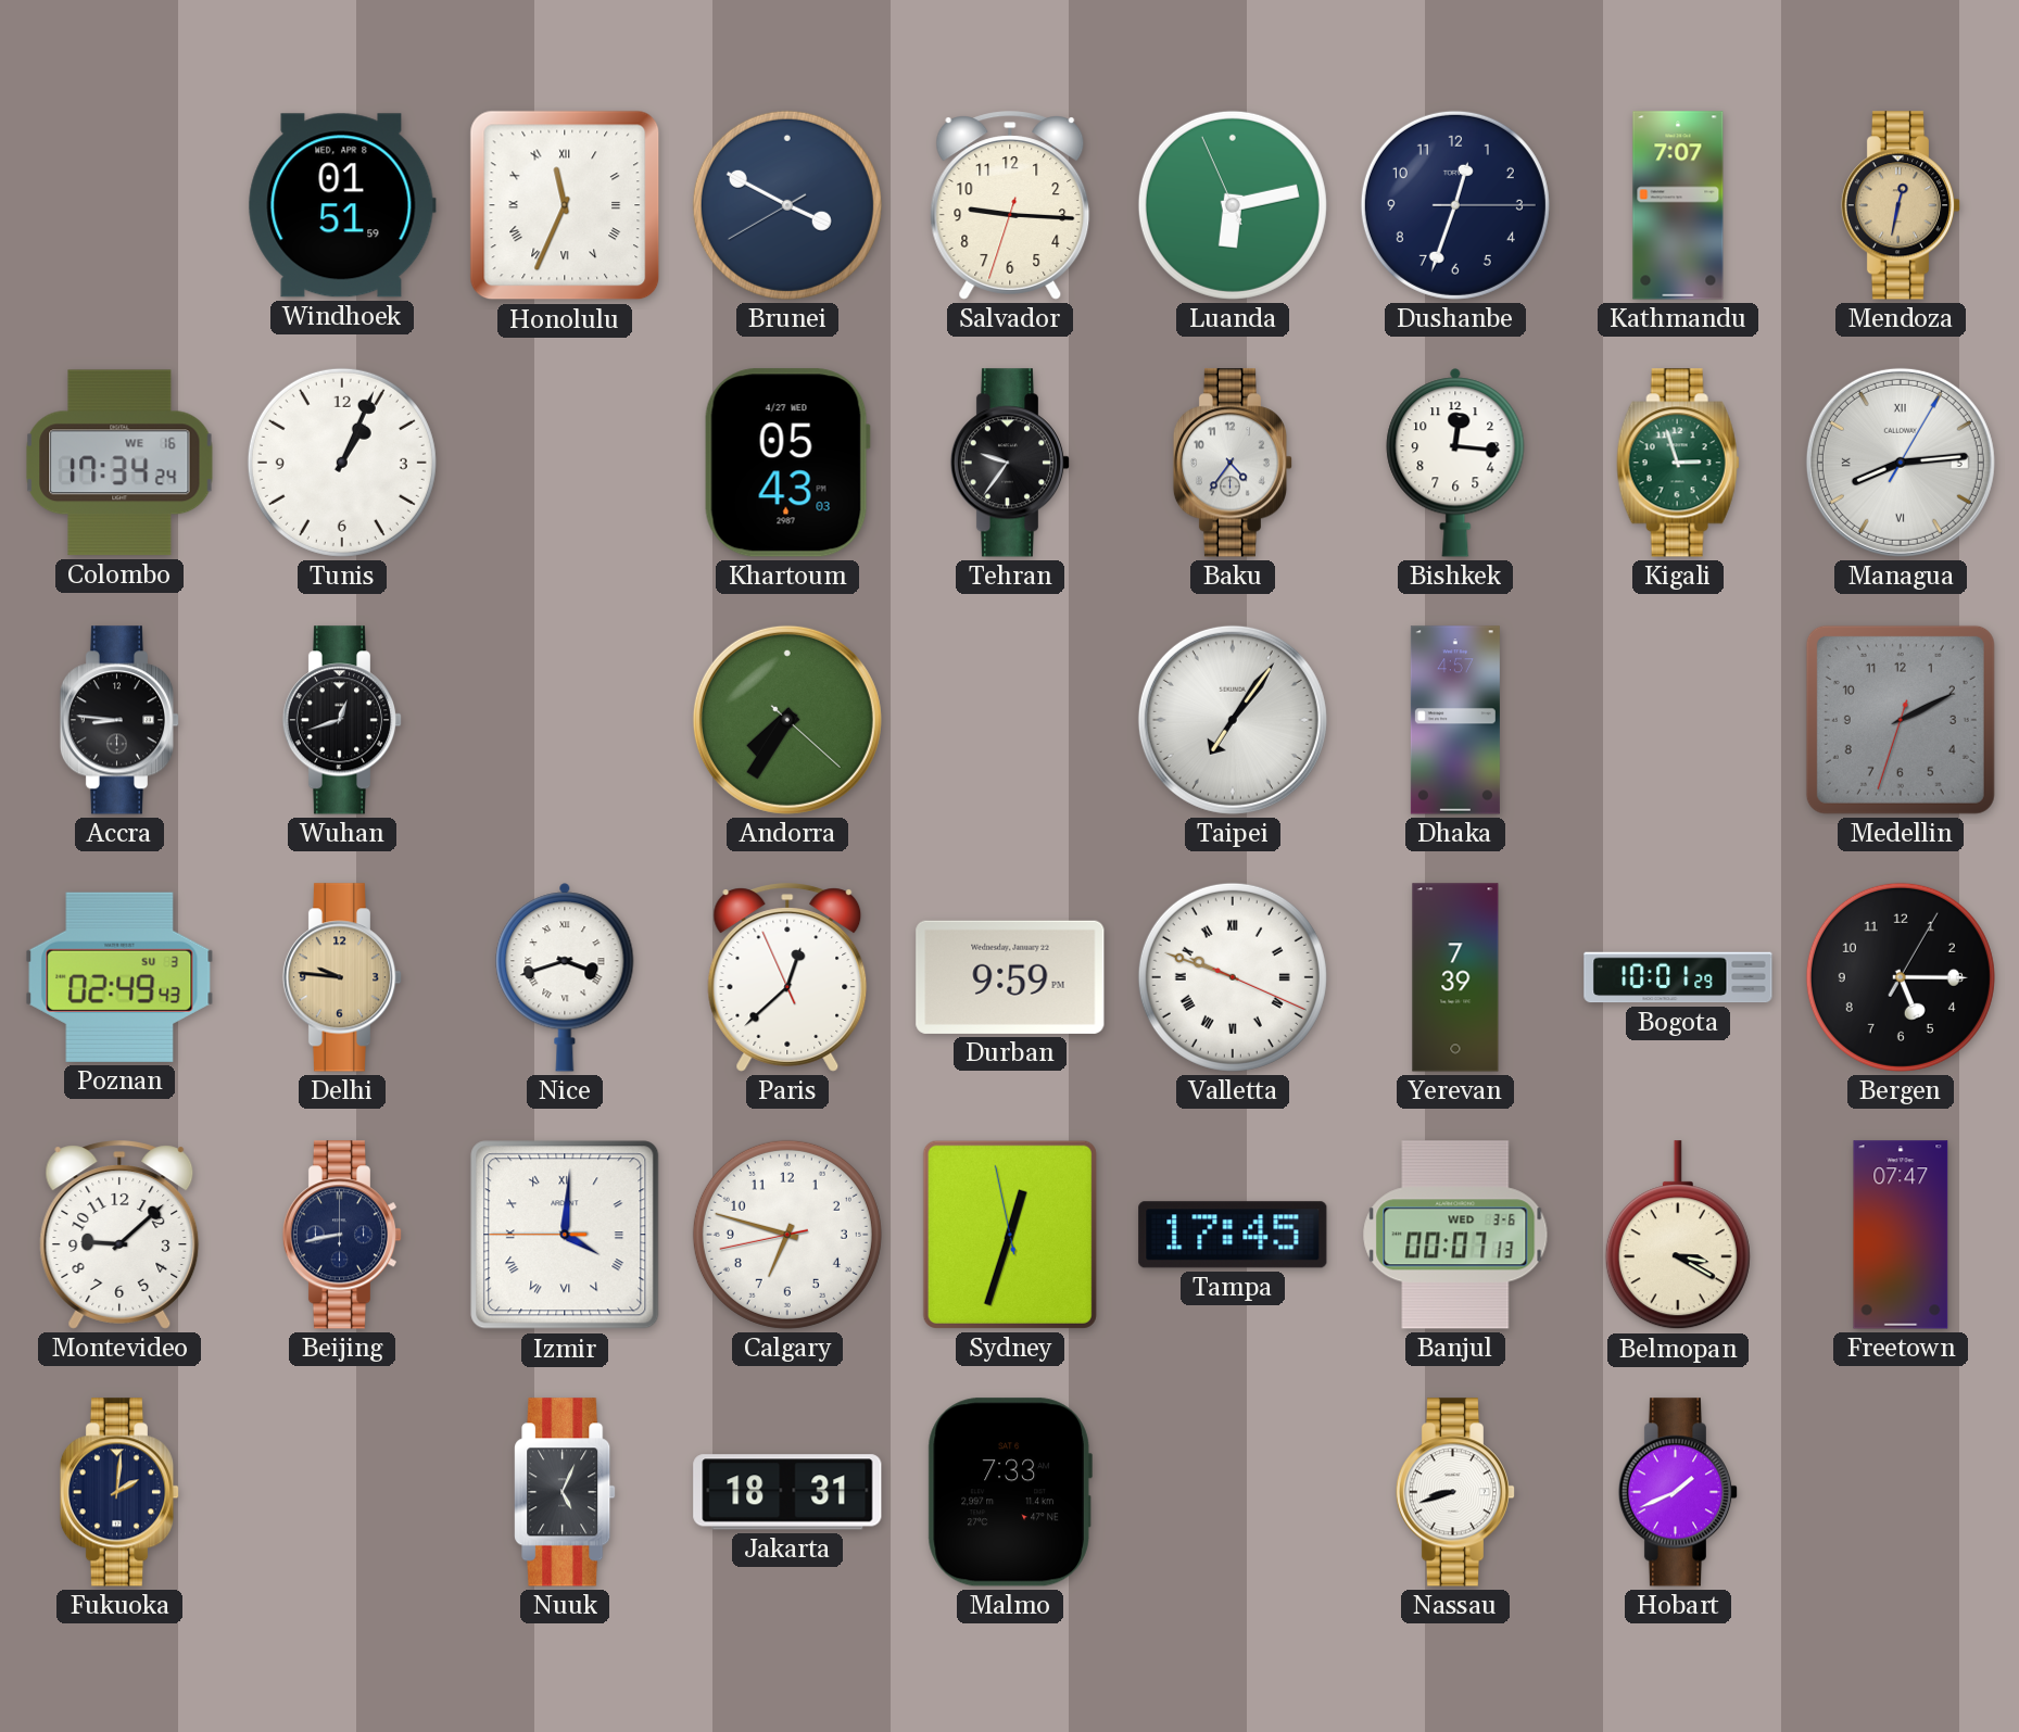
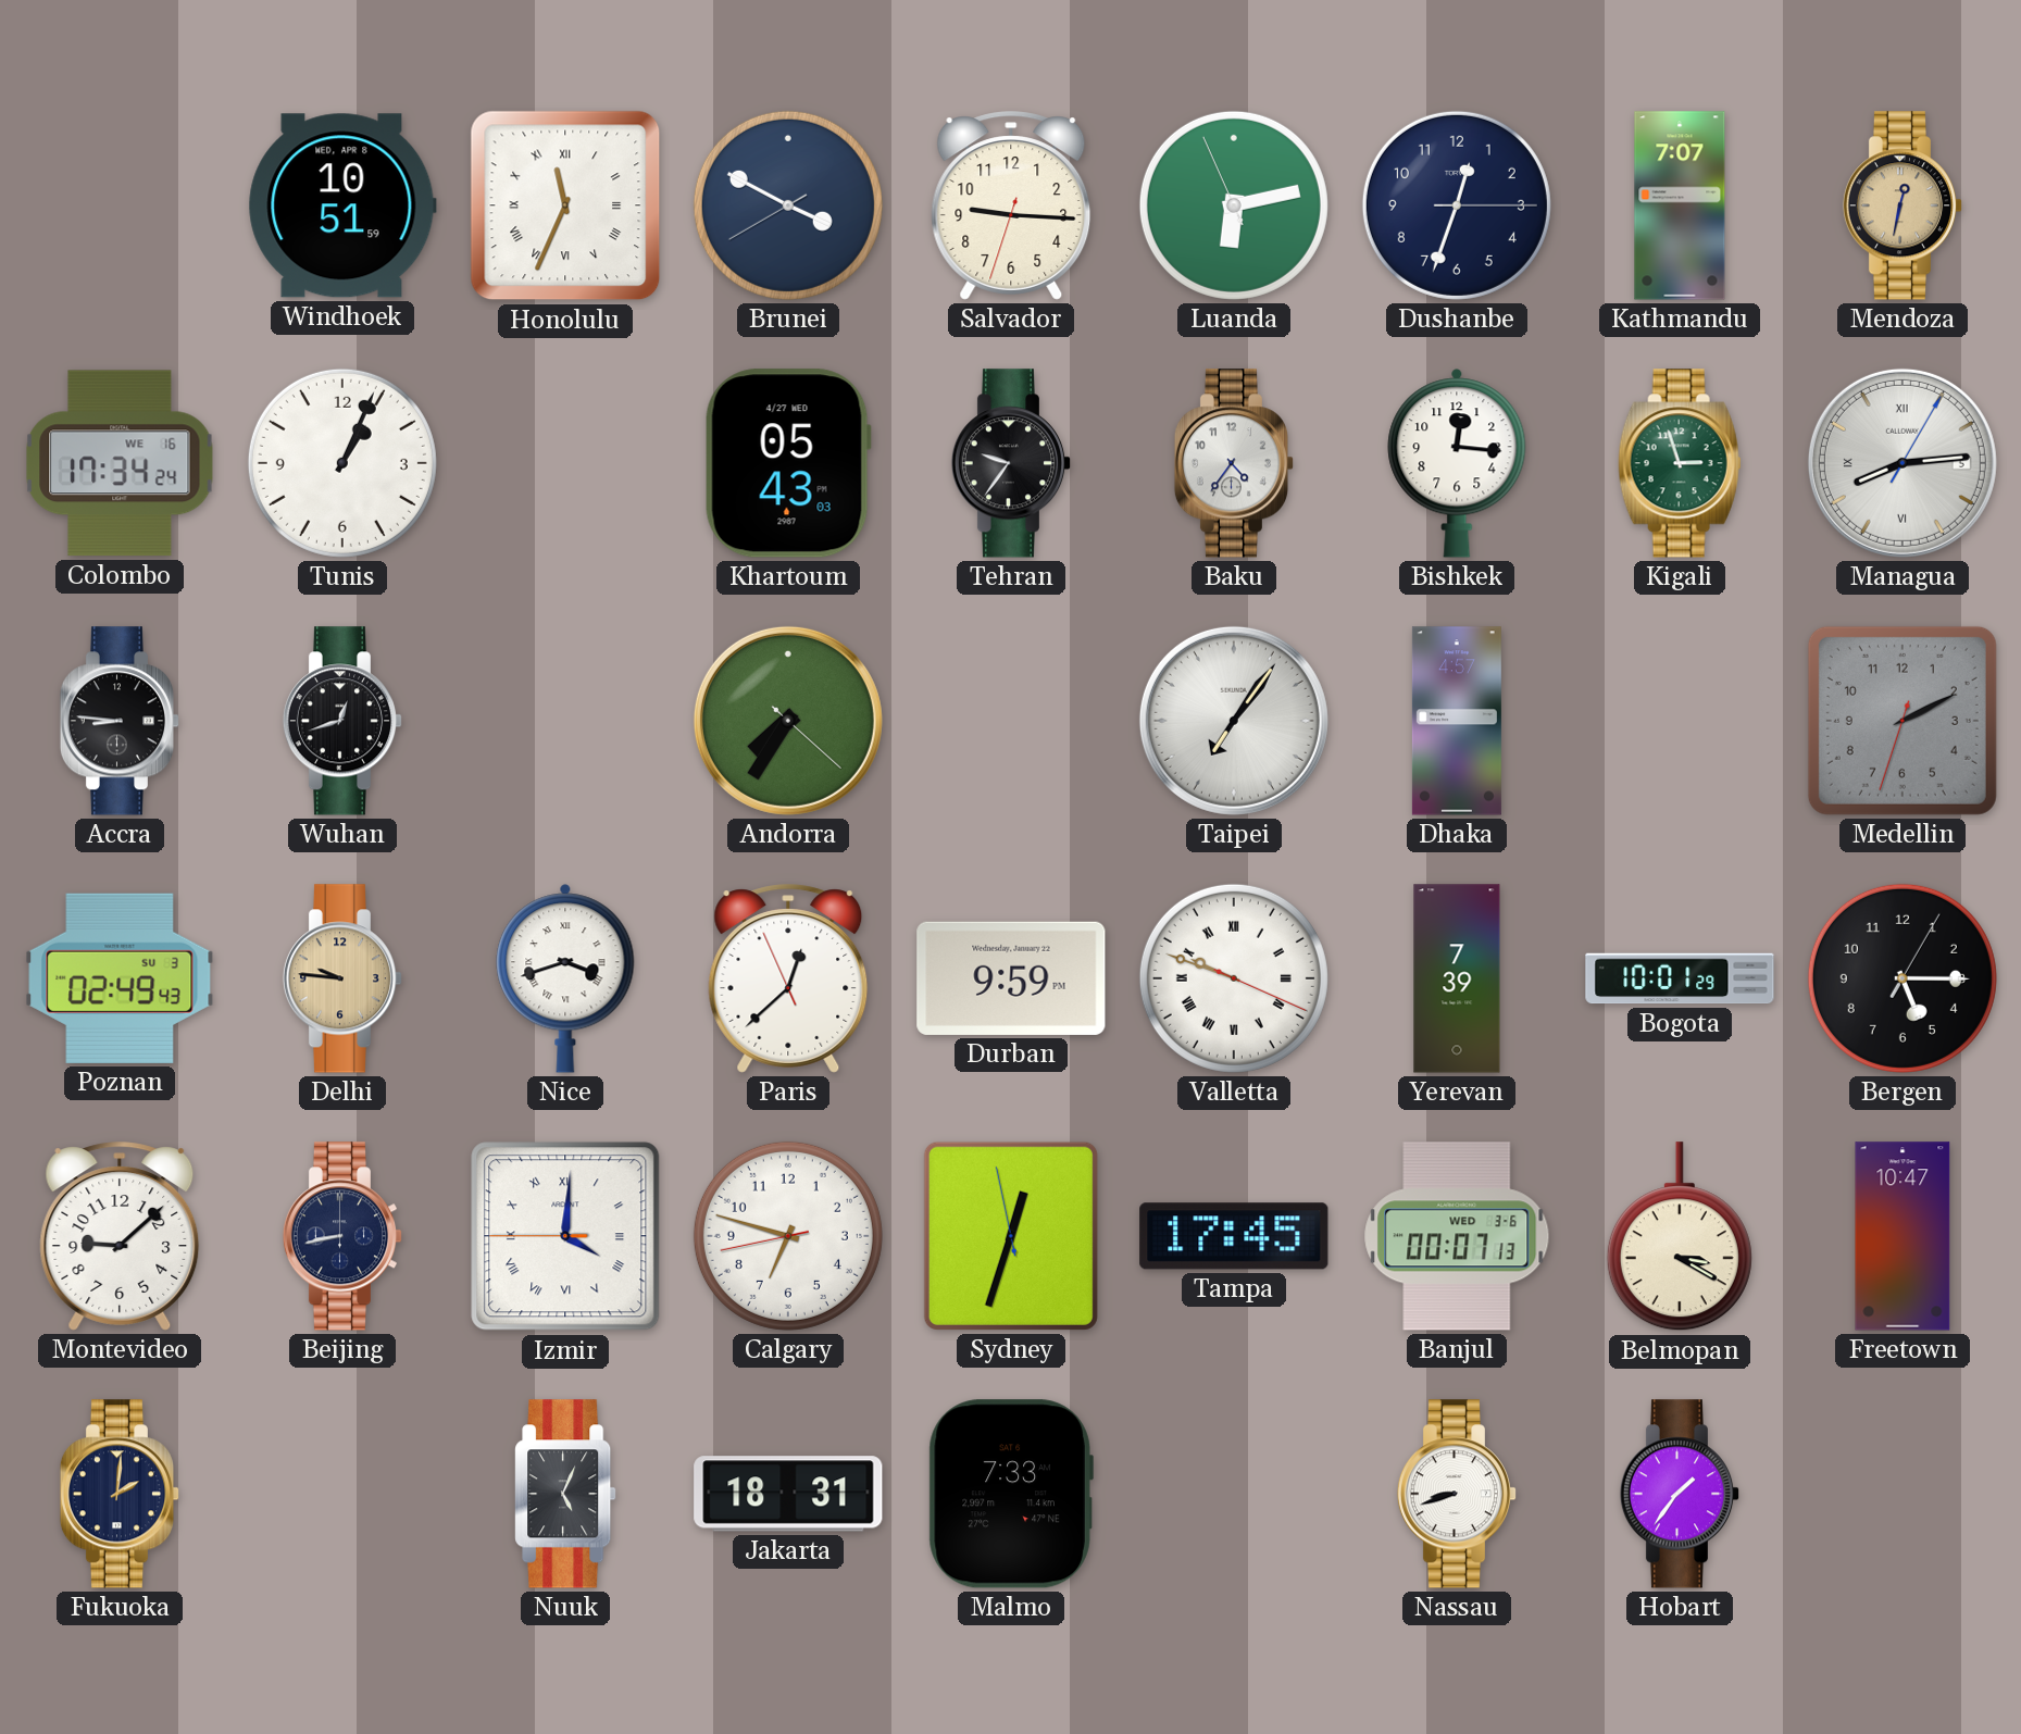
Windhoek: 01:51 -> 10:51
Freetown: 07:47 -> 10:47
Hobart: 1:41 -> 1:36
